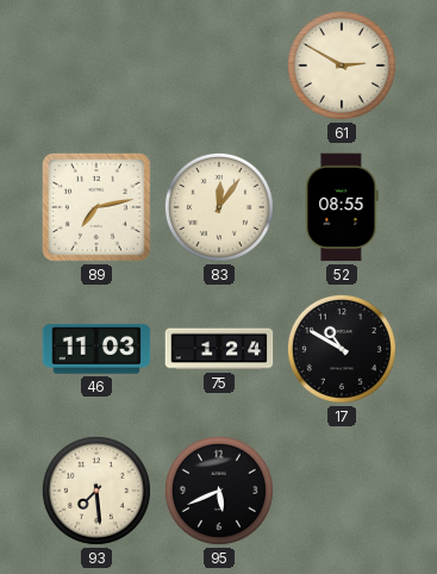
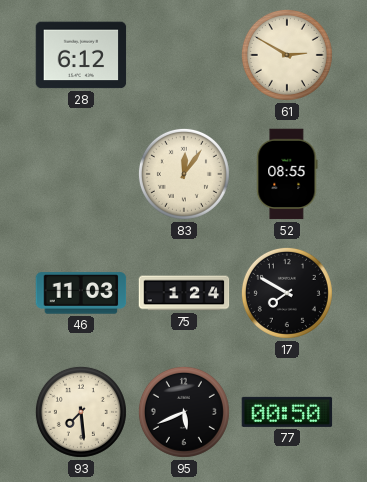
28: none -> 6:12
89: 7:13 -> none
17: 10:50 -> 7:50
77: none -> 00:50
